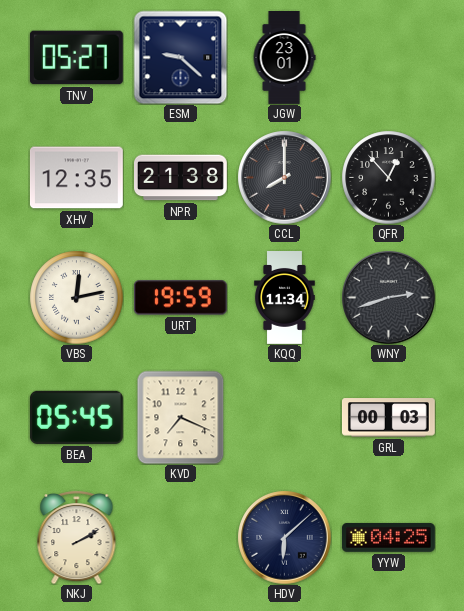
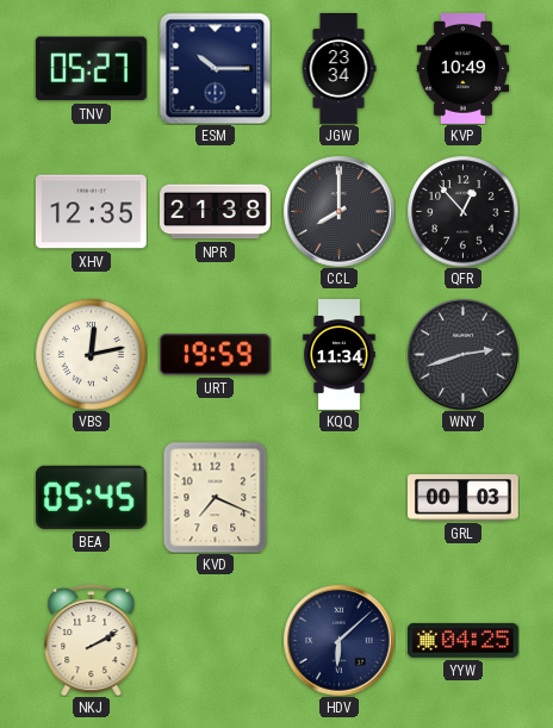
ESM: 9:22 -> 10:15
JGW: 23:01 -> 23:34
KVP: none -> 10:49
